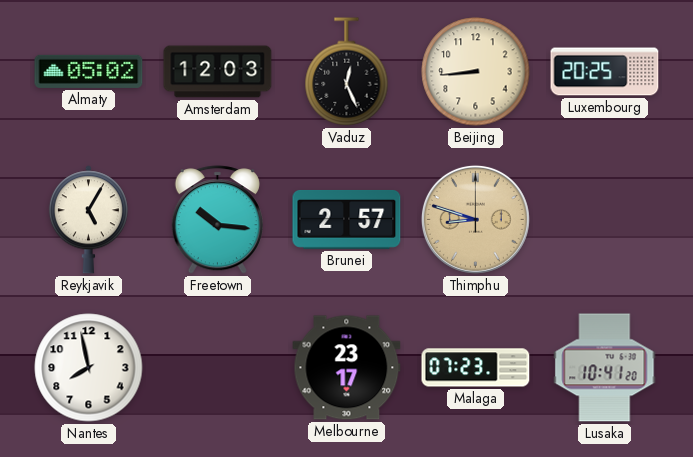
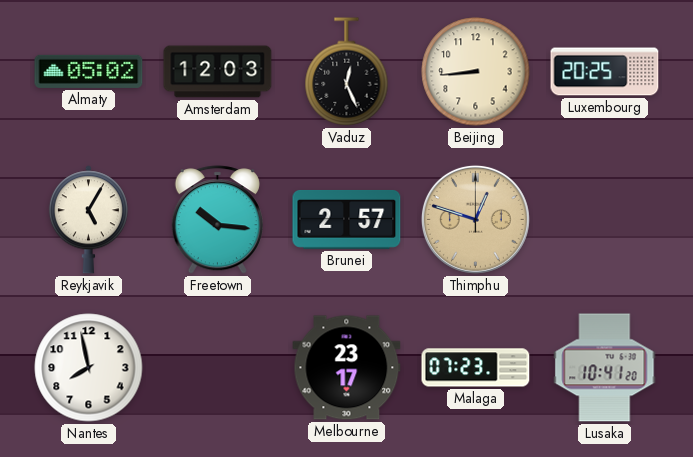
Thimphu: 8:48 -> 12:48
